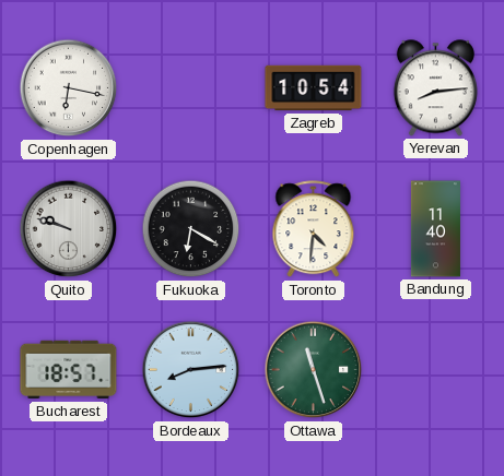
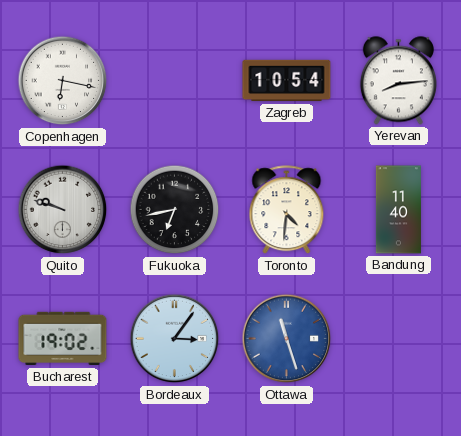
Fukuoka: 6:20 -> 6:43
Bucharest: 18:57 -> 19:02
Bordeaux: 8:14 -> 3:06
Ottawa dial: green -> blue
